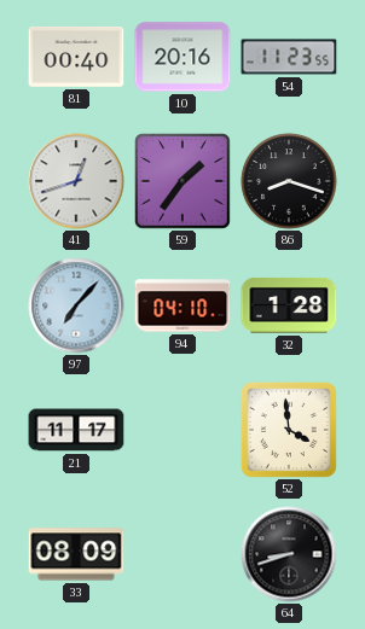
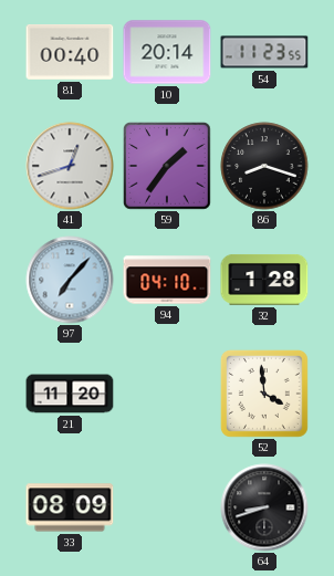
10: 20:16 -> 20:14
21: 11:17 -> 11:20
